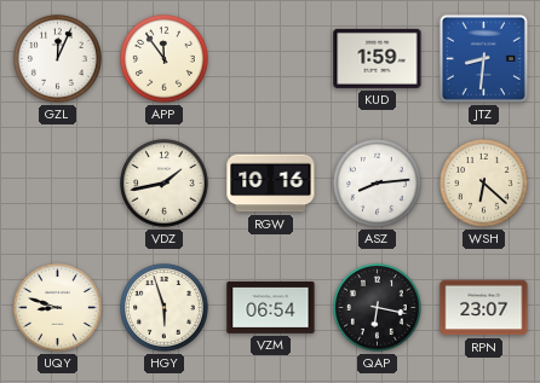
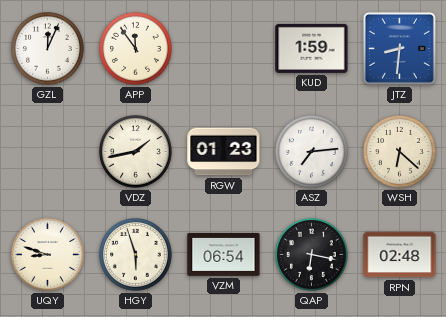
RGW: 10:16 -> 01:23
ASZ: 8:14 -> 7:14
RPN: 23:07 -> 02:48
